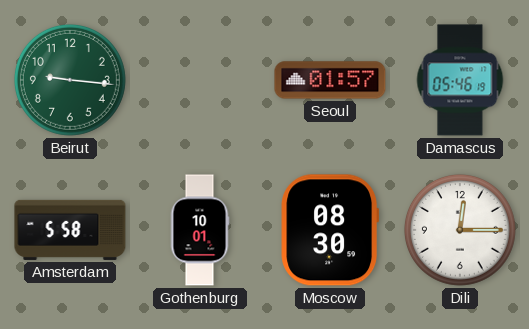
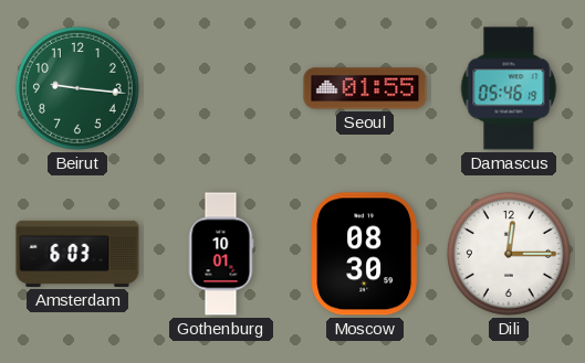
Seoul: 01:57 -> 01:55
Amsterdam: 5:58 -> 6:03
